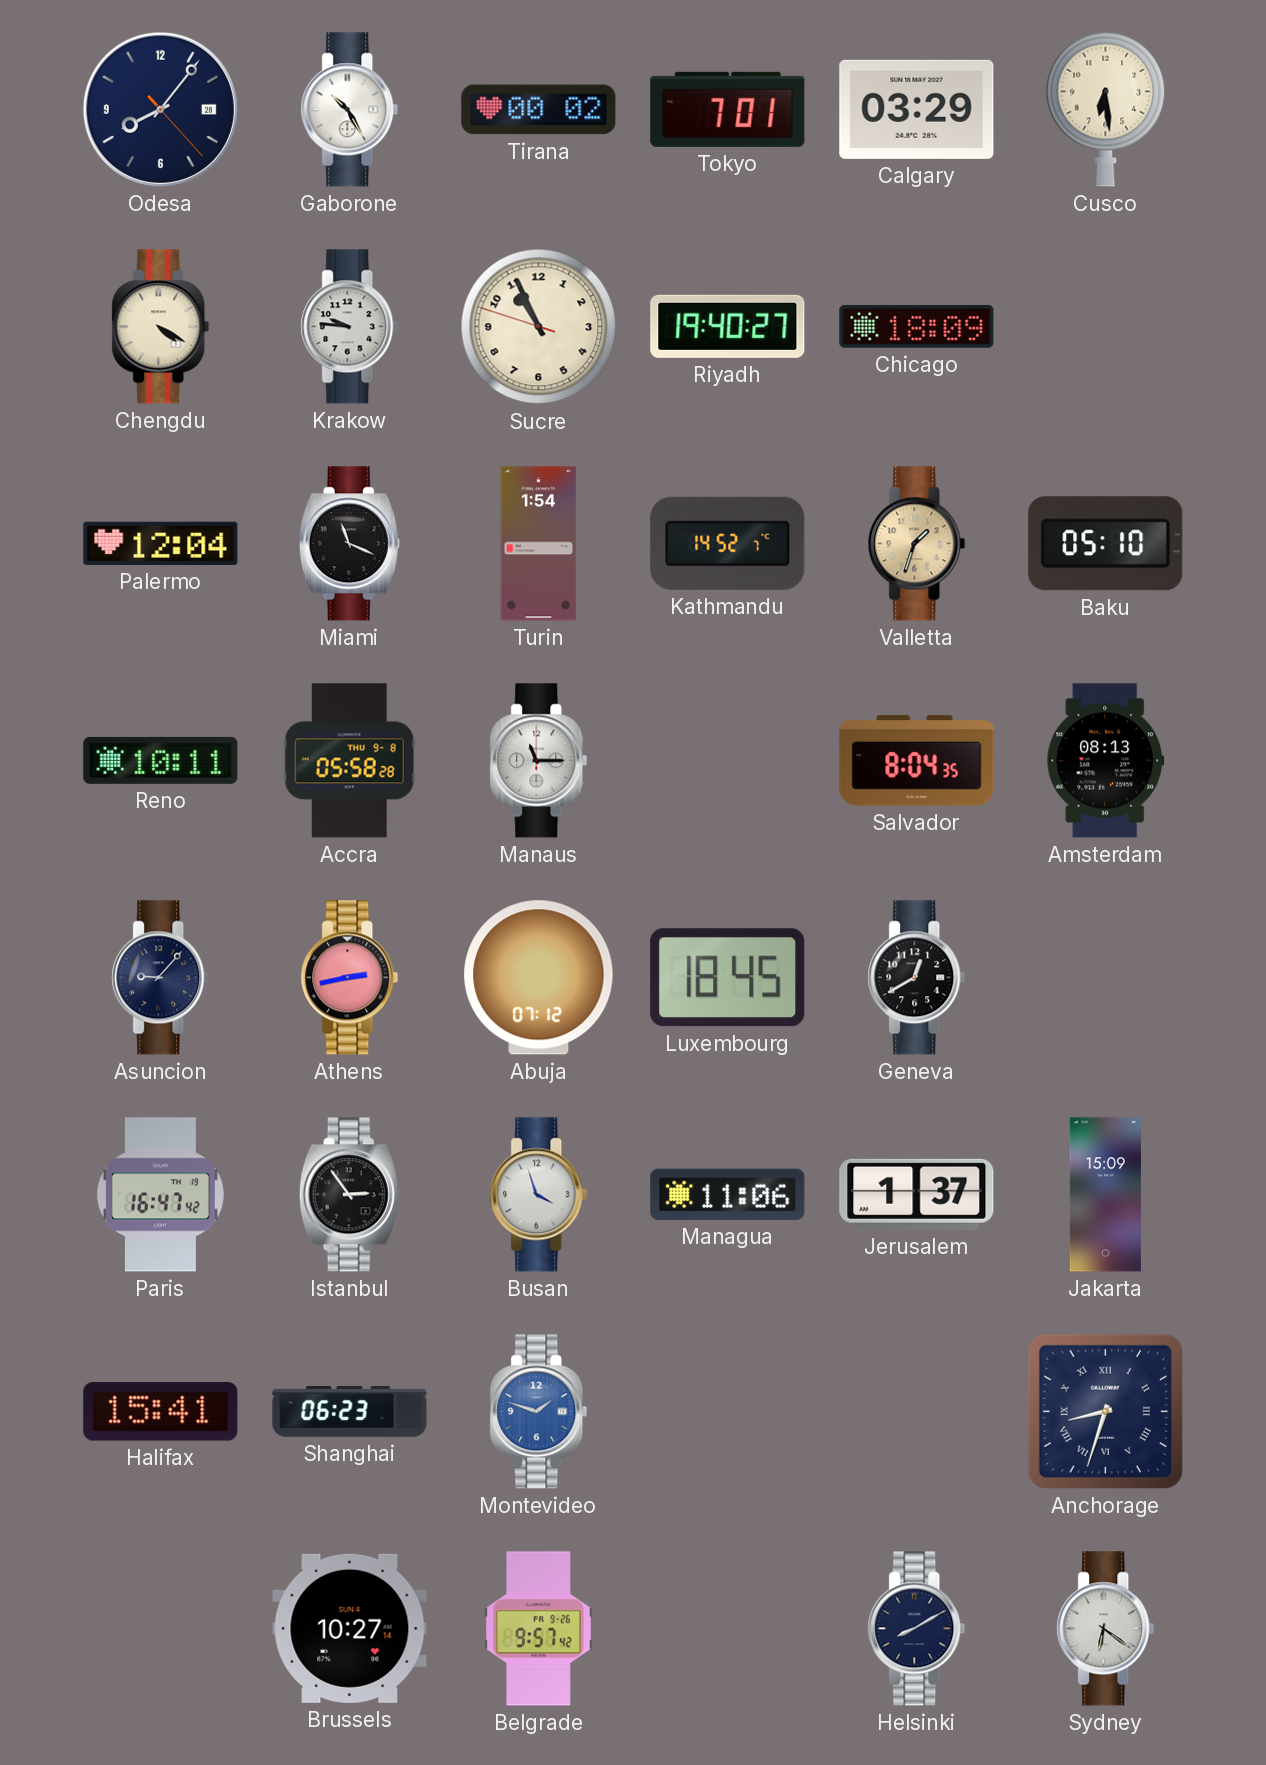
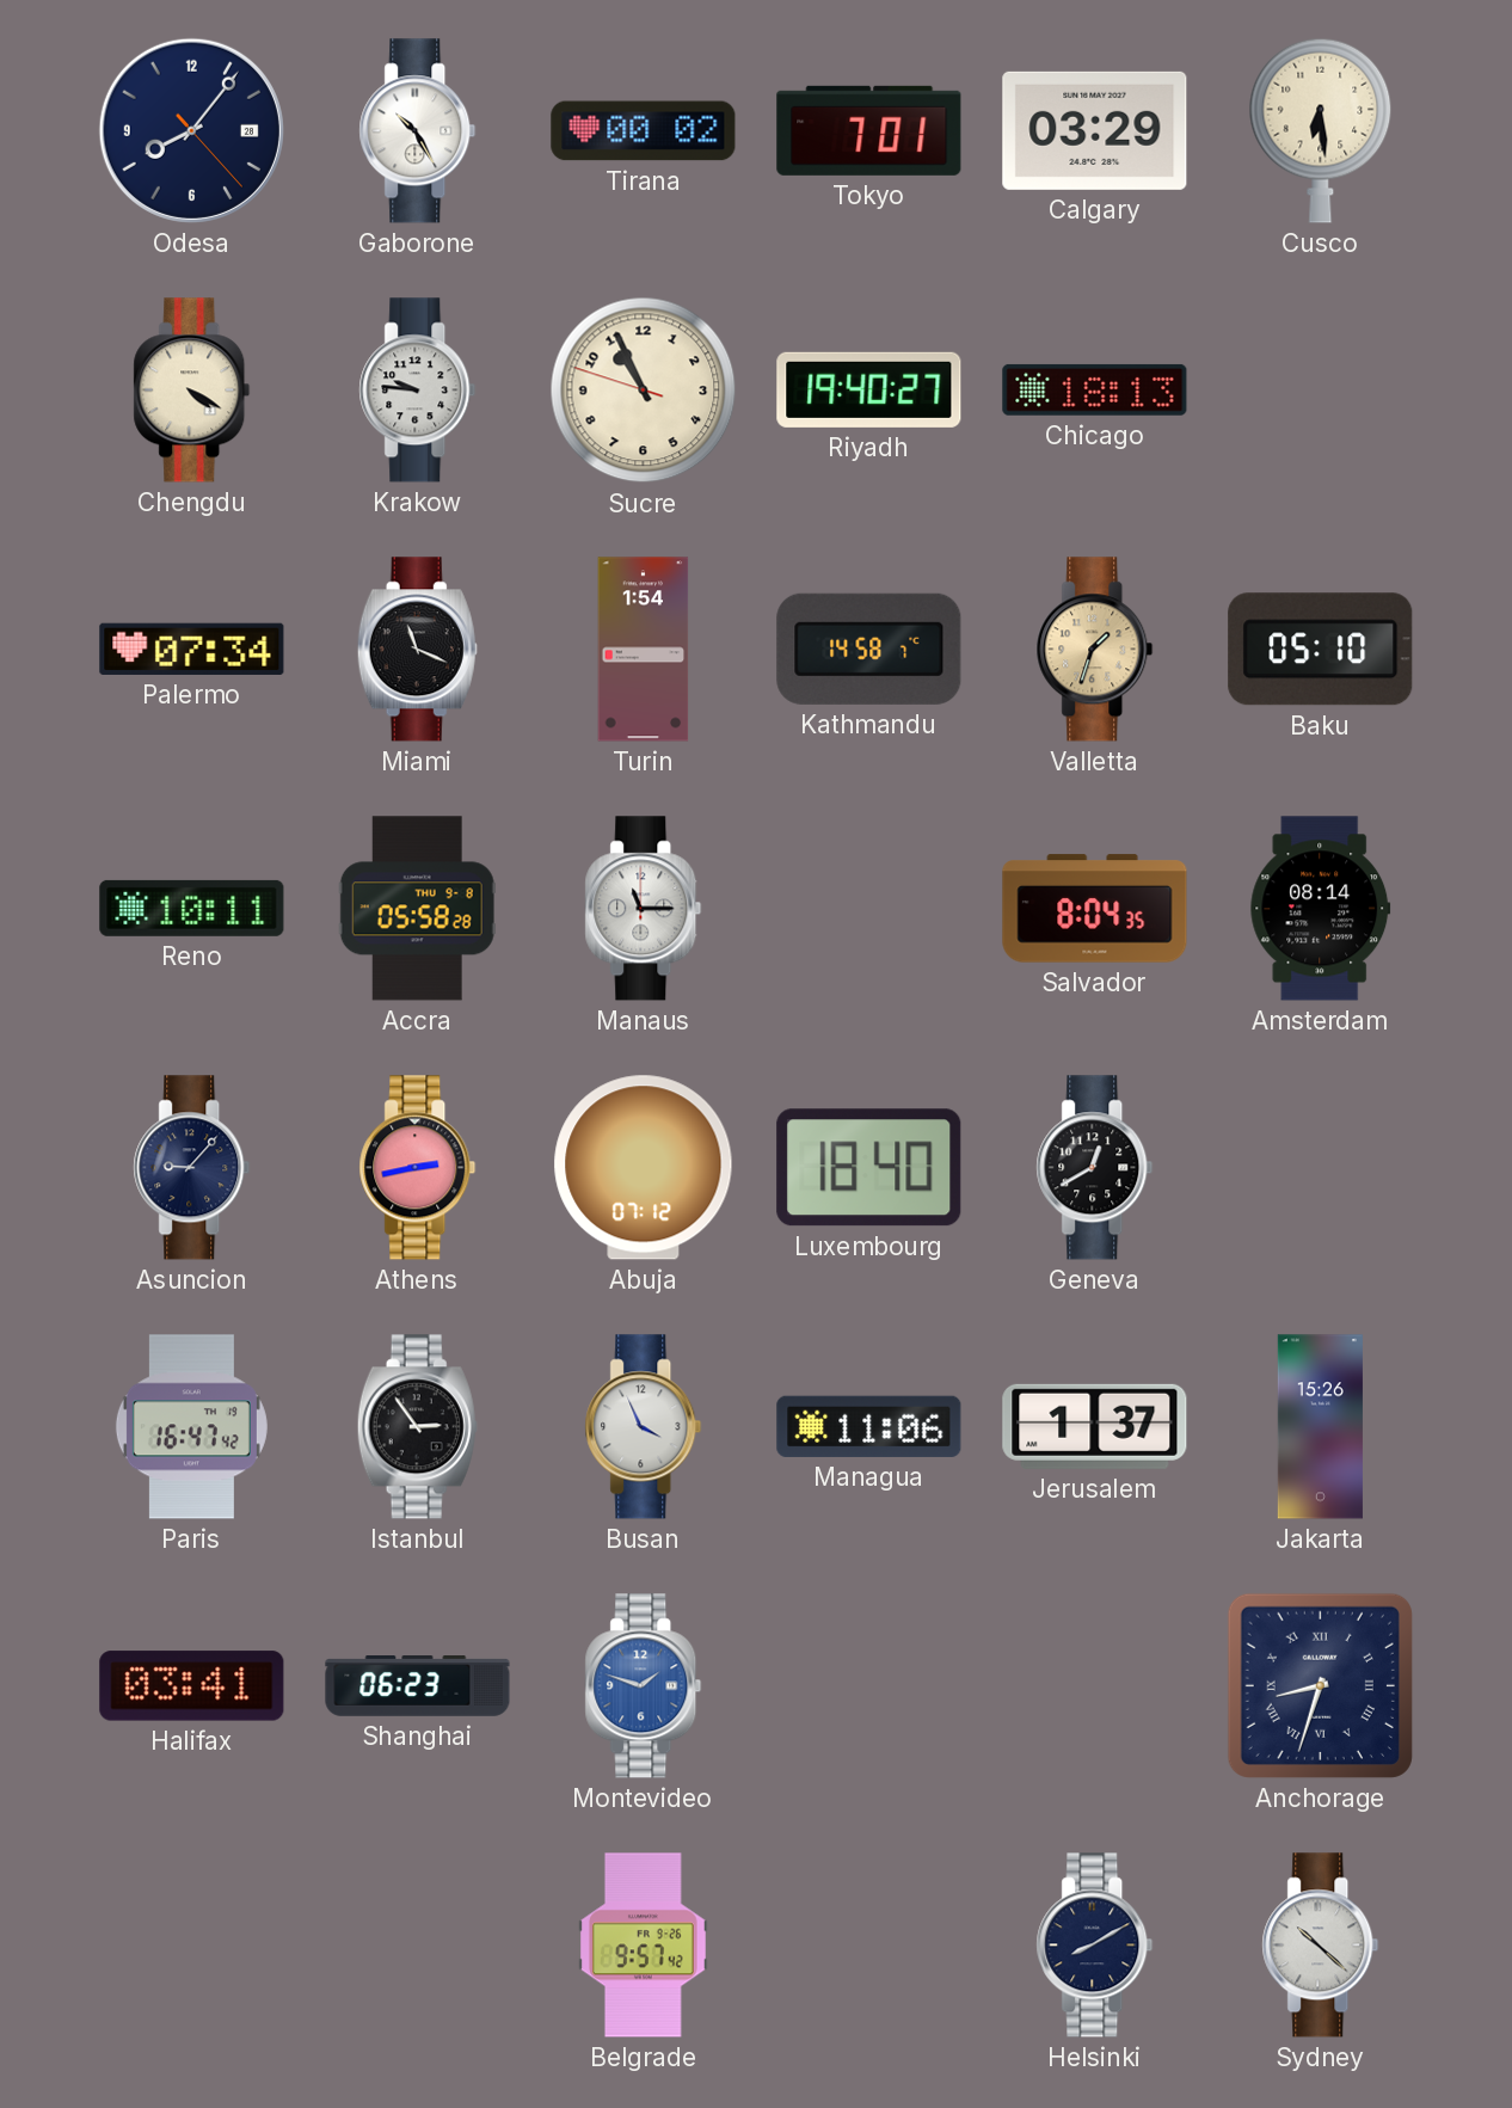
Chicago: 18:09 -> 18:13
Palermo: 12:04 -> 07:34
Kathmandu: 14:52 -> 14:58
Amsterdam: 08:13 -> 08:14
Luxembourg: 18:45 -> 18:40
Busan: 3:57 -> 3:56
Jakarta: 15:09 -> 15:26
Halifax: 15:41 -> 03:41
Brussels: 10:27 -> none
Sydney: 6:21 -> 10:22
